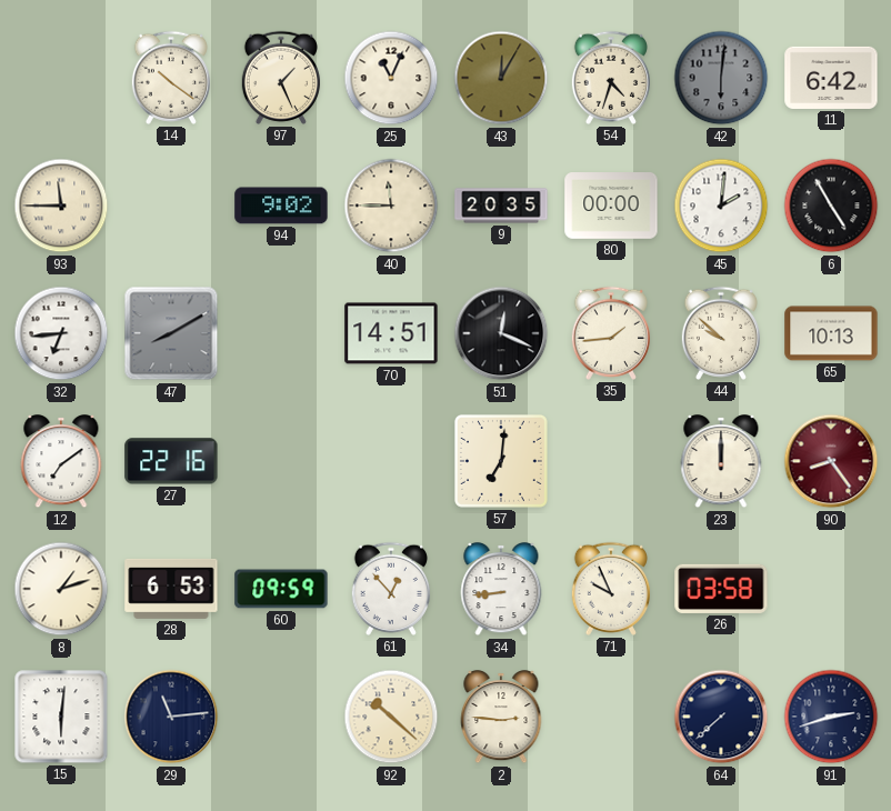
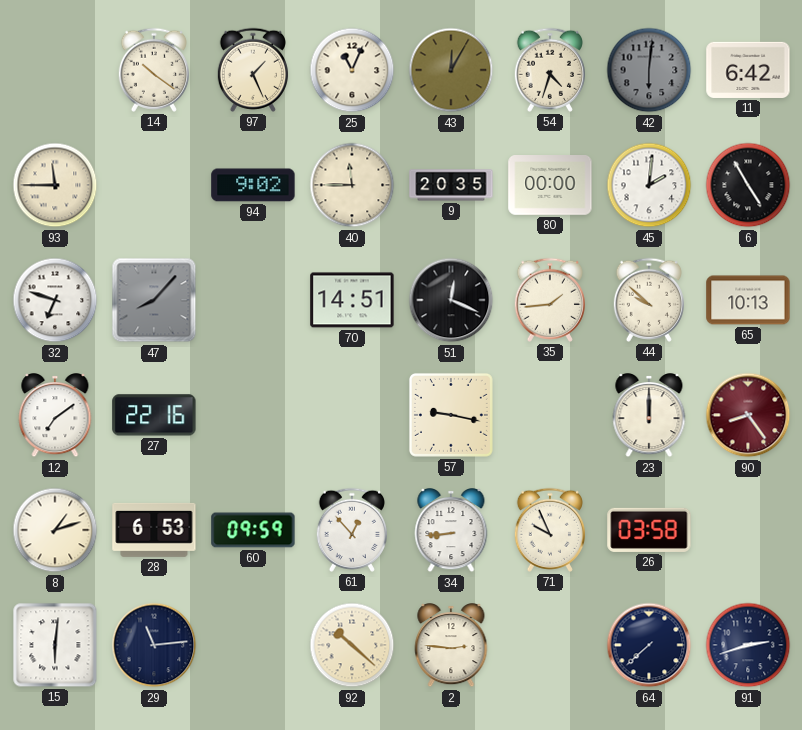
32: 6:44 -> 6:48
47: 8:10 -> 8:07
57: 7:01 -> 9:17
